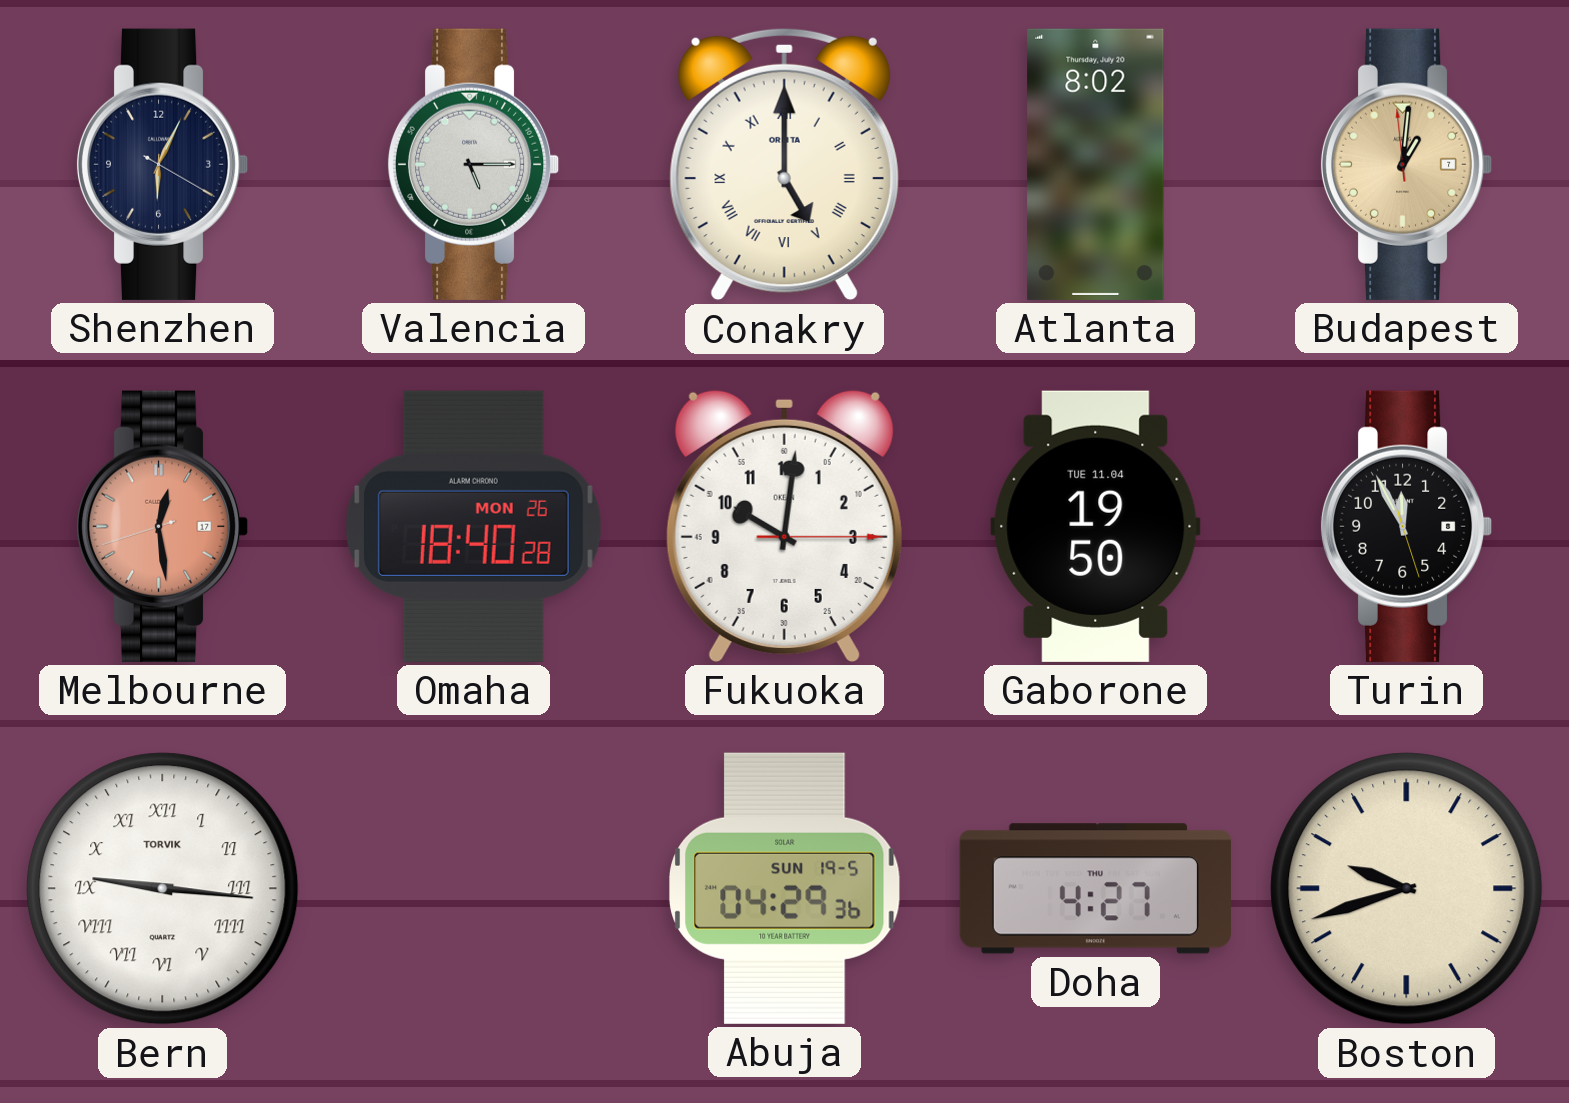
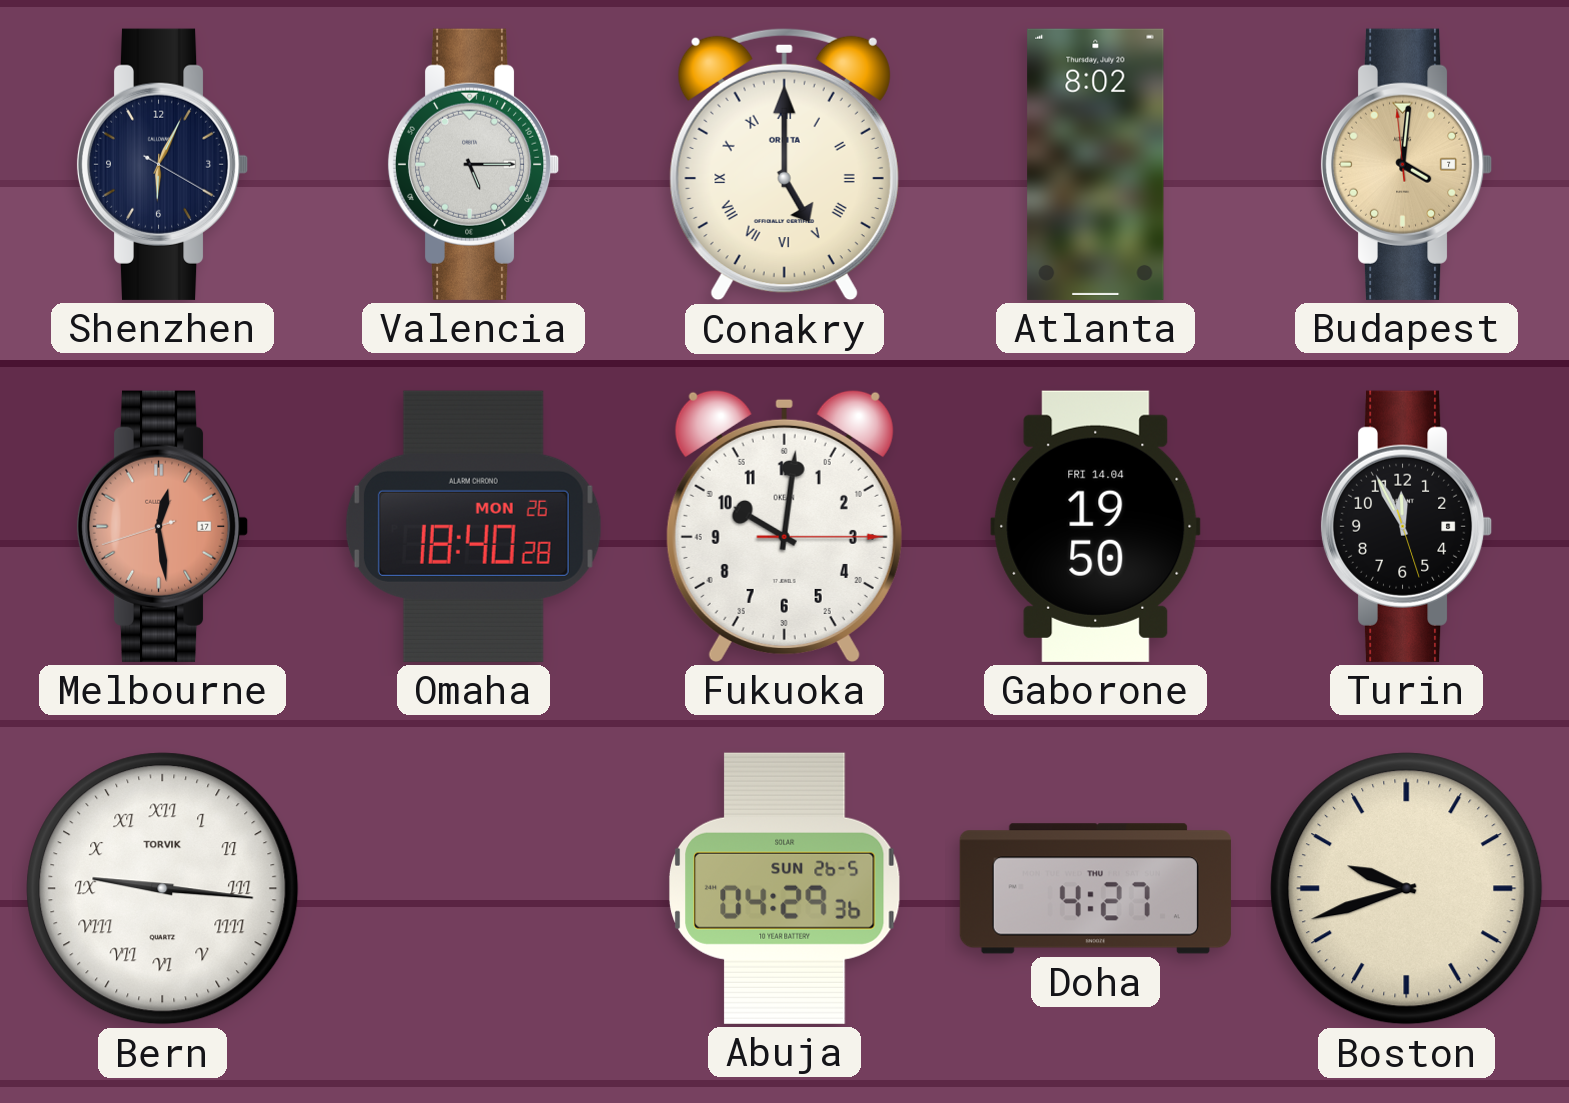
Budapest: 1:00 -> 4:00
Gaborone date: TUE 11.04 -> FRI 14.04
Abuja date: SUN 19-5 -> SUN 26-5
